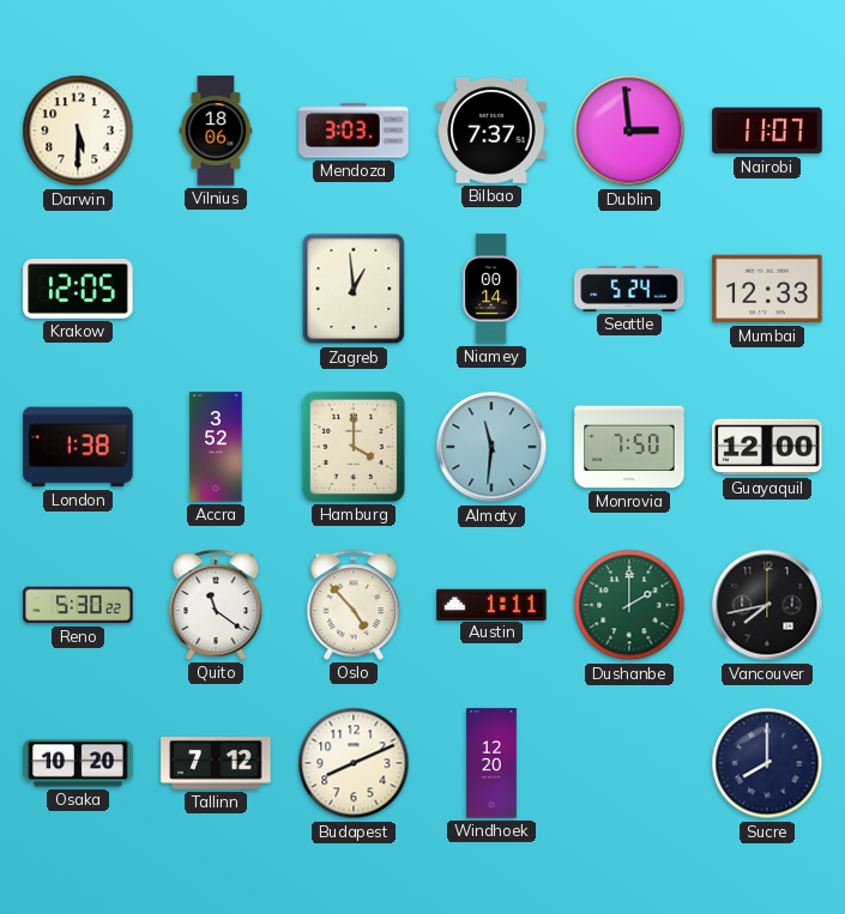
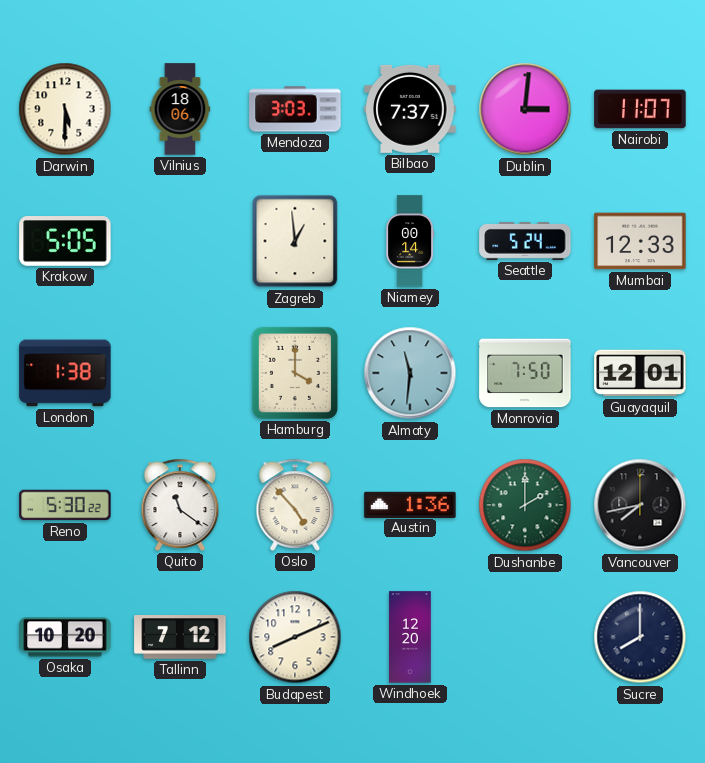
Dublin: 2:59 -> 3:01
Krakow: 12:05 -> 5:05
Accra: 3:52 -> none
Guayaquil: 12:00 -> 12:01
Austin: 1:11 -> 1:36
